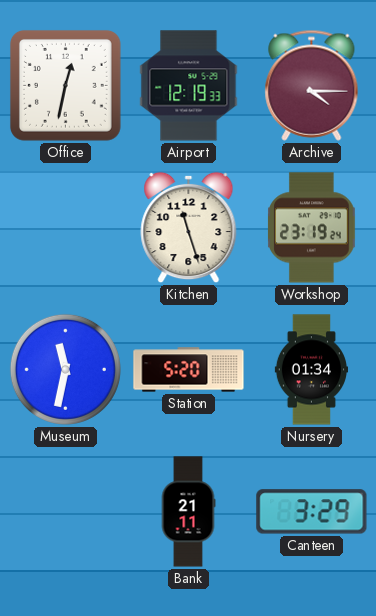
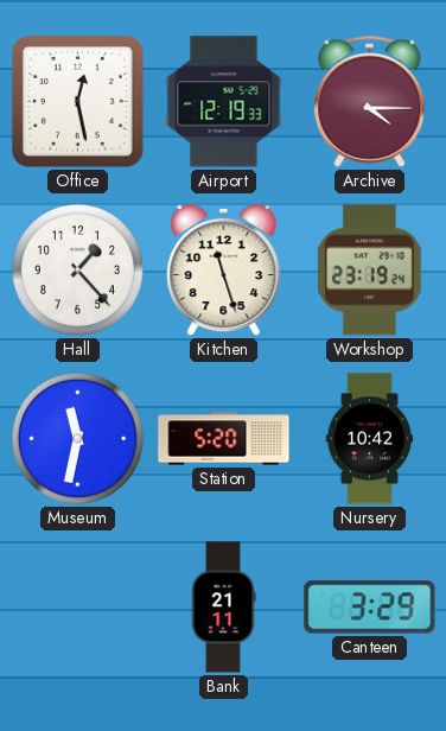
Office: 12:32 -> 12:28
Hall: none -> 1:23
Nursery: 01:34 -> 10:42
